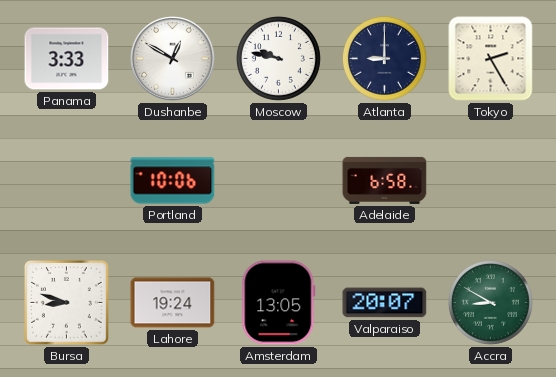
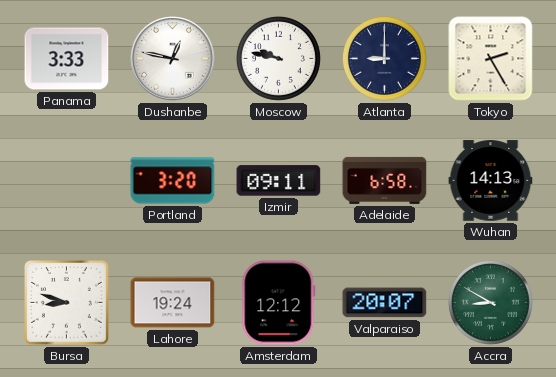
Dushanbe: 12:50 -> 12:47
Portland: 10:06 -> 3:20
Izmir: none -> 09:11
Wuhan: none -> 14:13
Amsterdam: 13:05 -> 12:12
